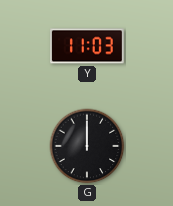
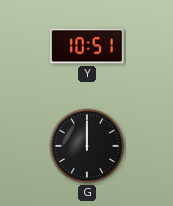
Y: 11:03 -> 10:51
